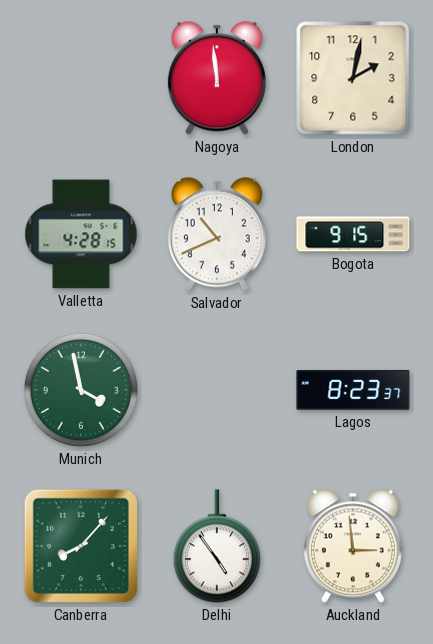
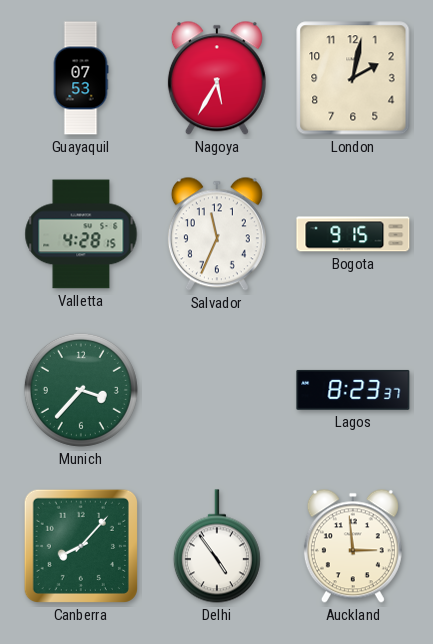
Guayaquil: none -> 07:53
Nagoya: 11:59 -> 5:35
Salvador: 10:41 -> 11:34
Munich: 3:58 -> 3:37
